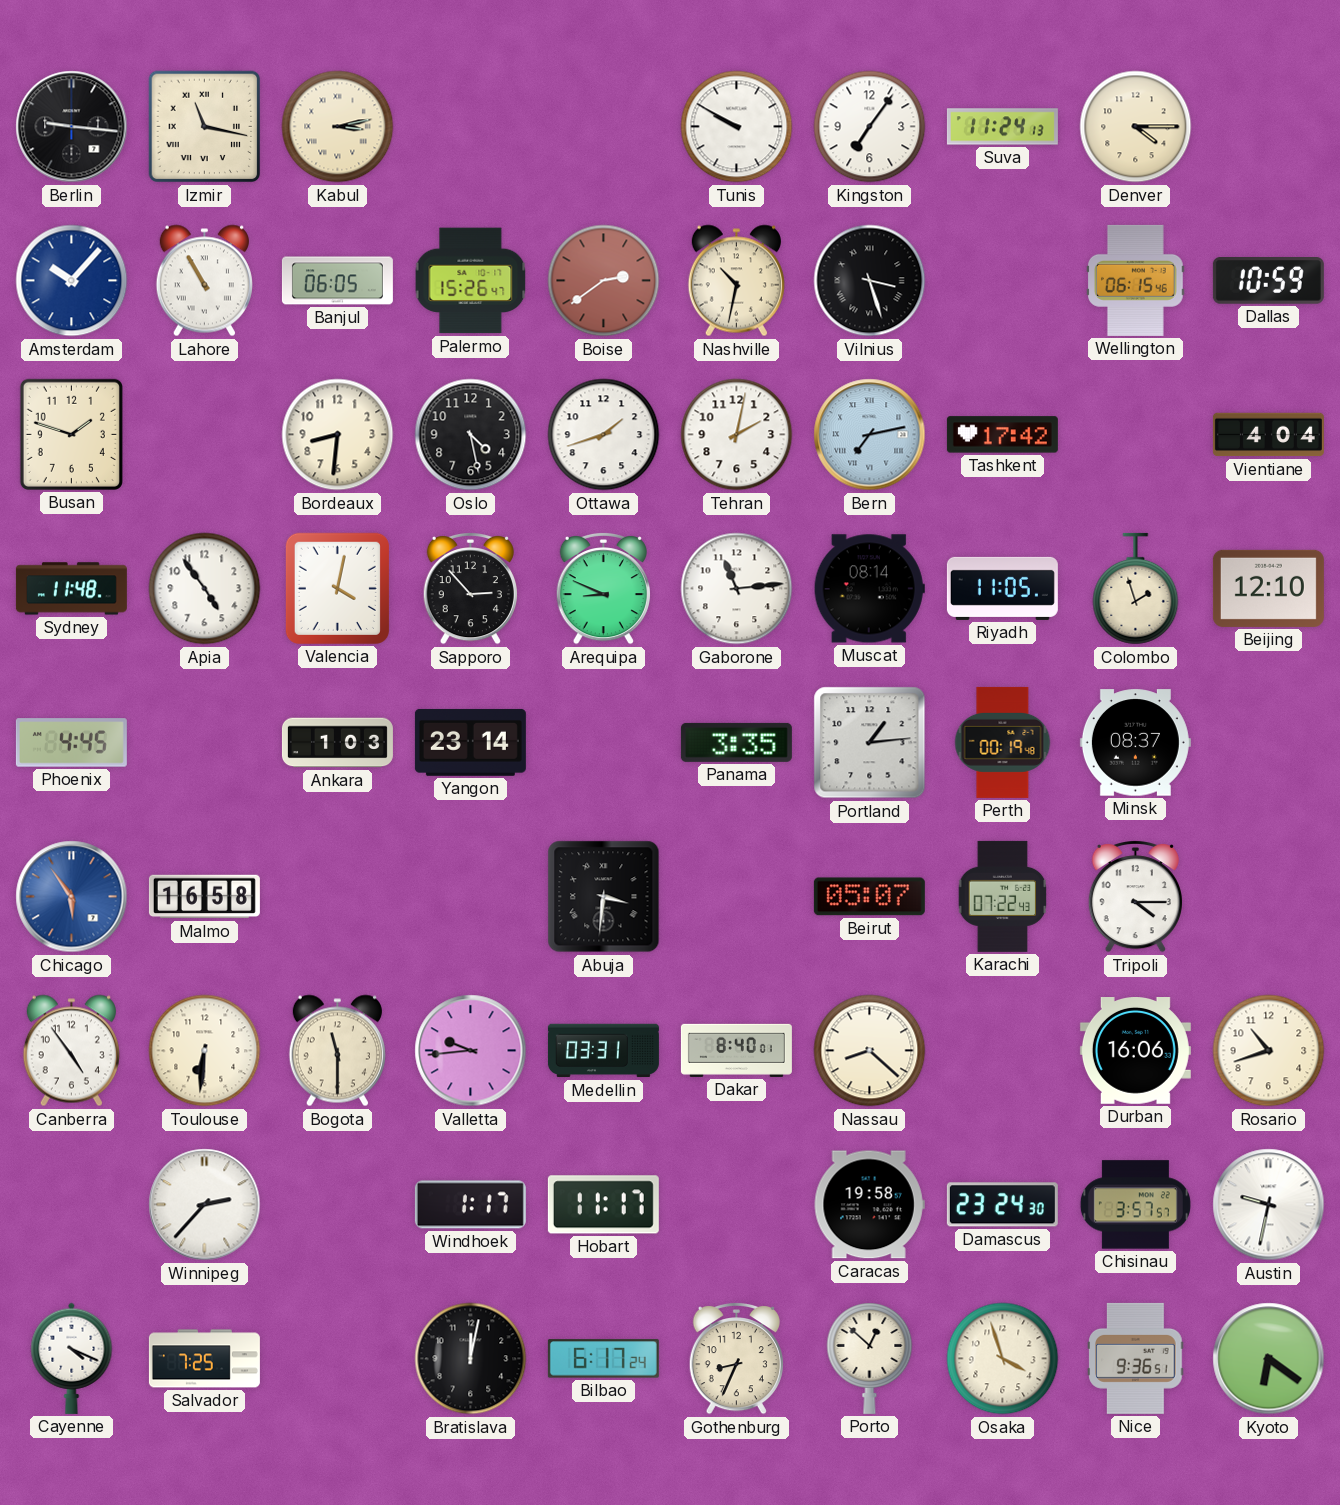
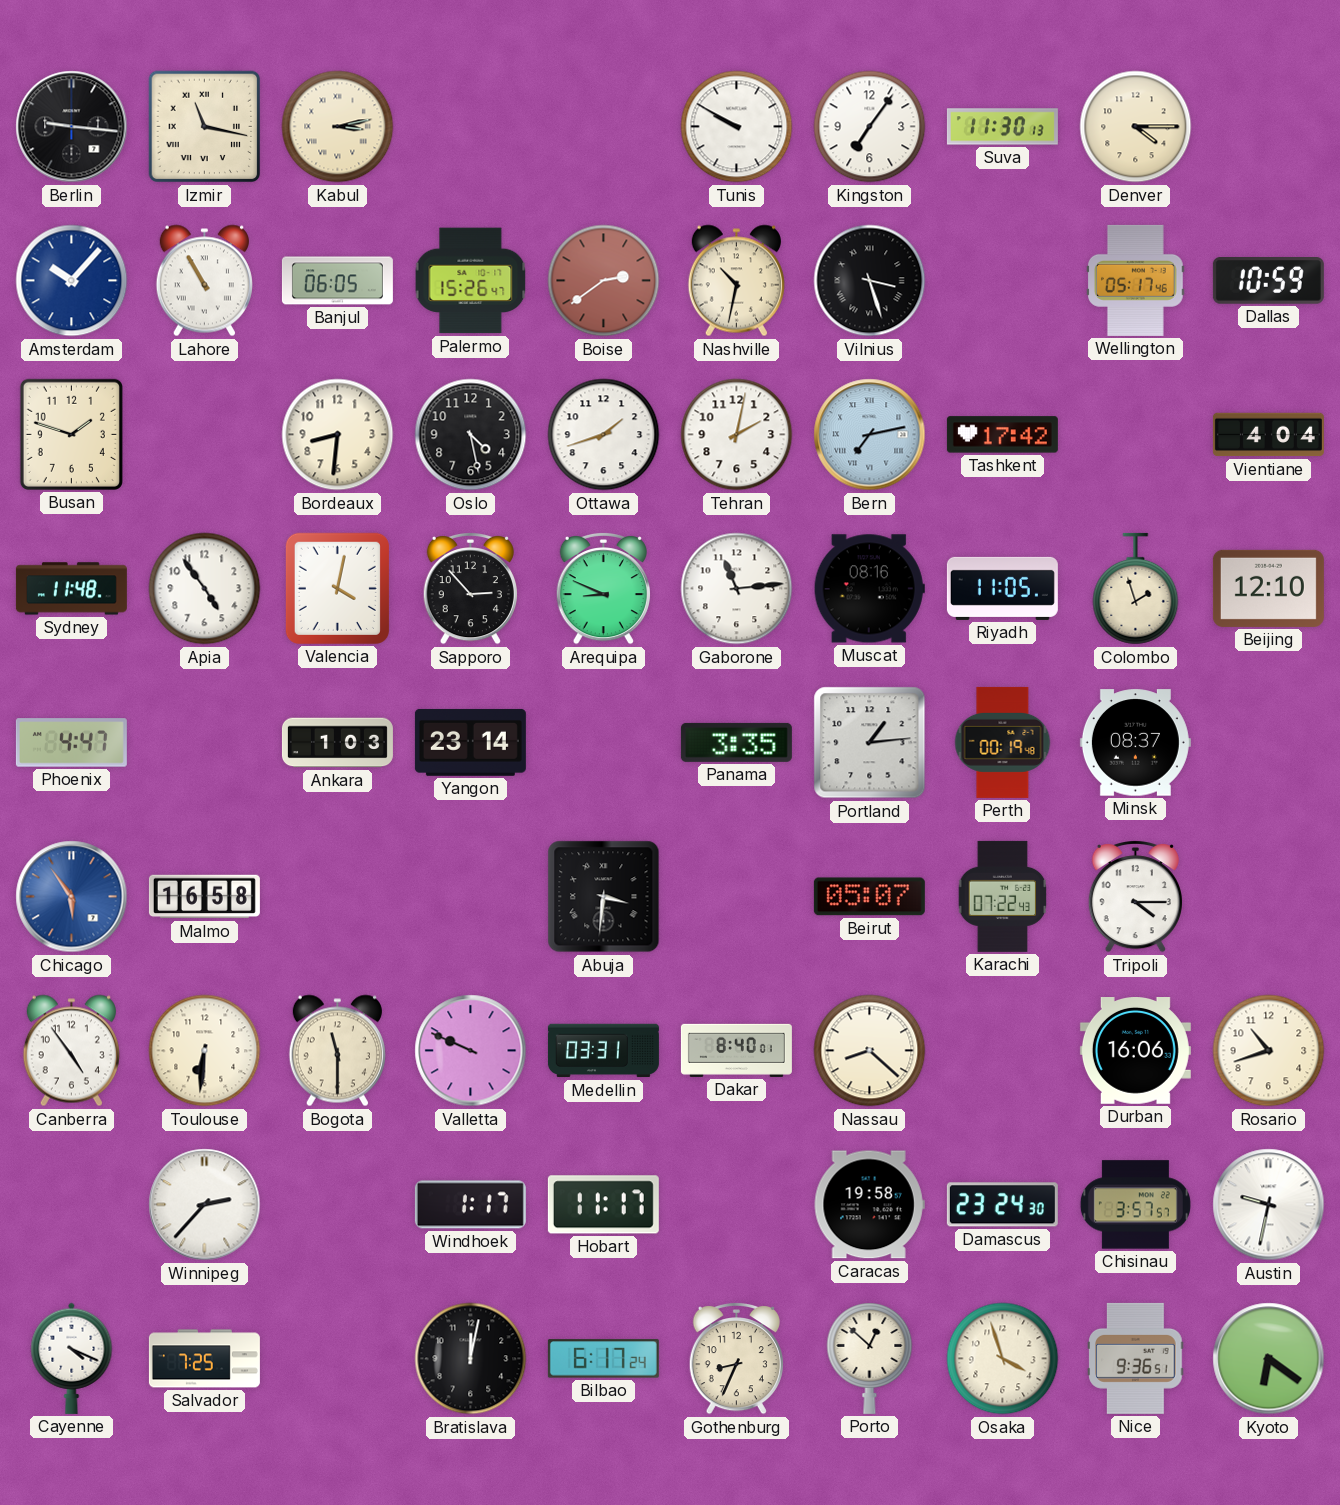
Suva: 11:24 -> 11:30
Wellington: 06:15 -> 05:17
Muscat: 08:14 -> 08:16
Phoenix: 4:45 -> 4:47
Valletta: 9:44 -> 9:49
